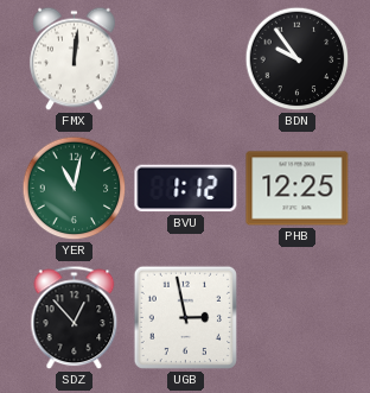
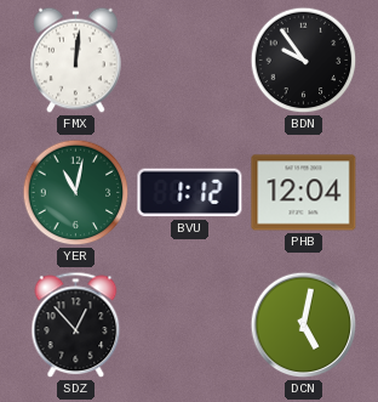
PHB: 12:25 -> 12:04
UGB: 2:58 -> none
DCN: none -> 5:02
